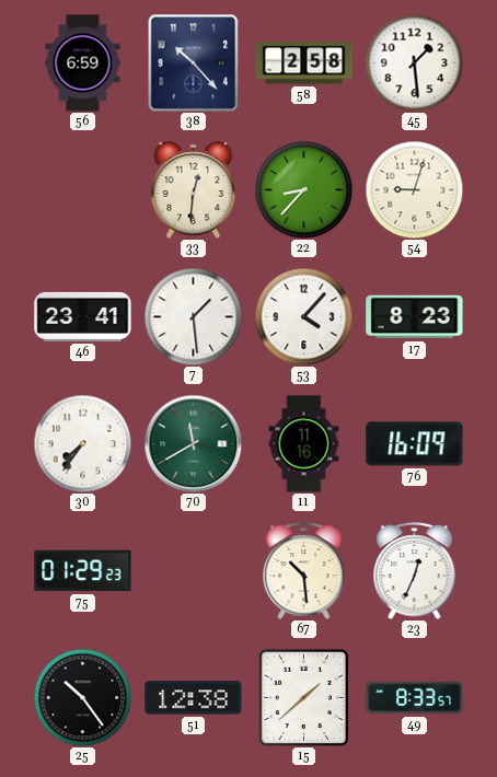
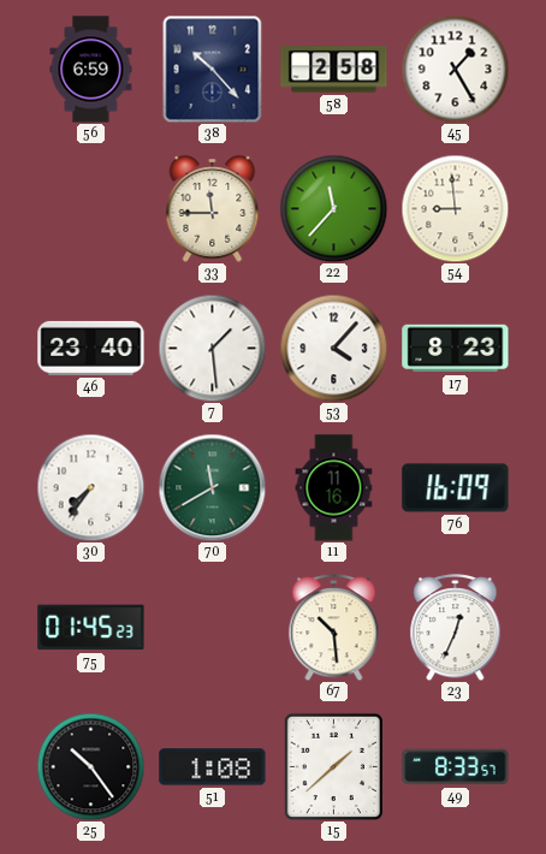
45: 1:29 -> 1:25
33: 12:31 -> 11:45
22: 8:37 -> 11:37
54: 9:03 -> 8:59
46: 23:41 -> 23:40
75: 01:29 -> 01:45
51: 12:38 -> 1:08
